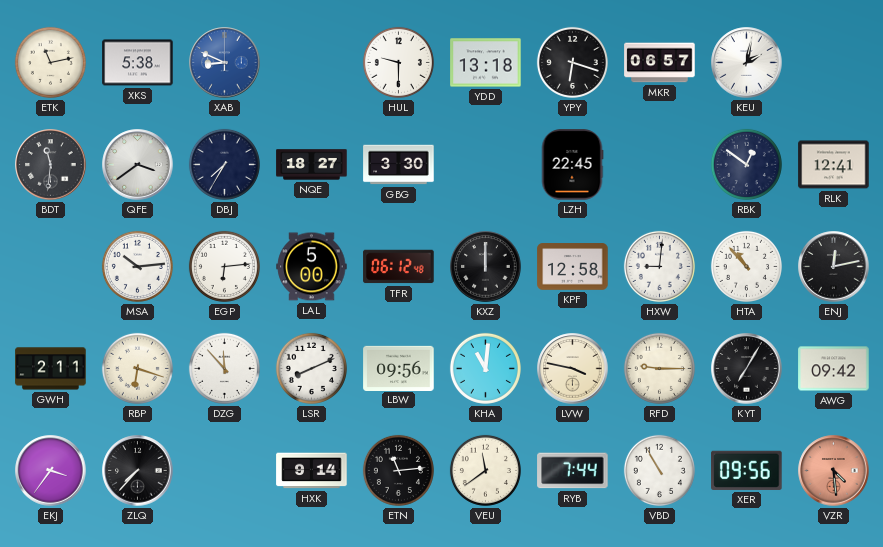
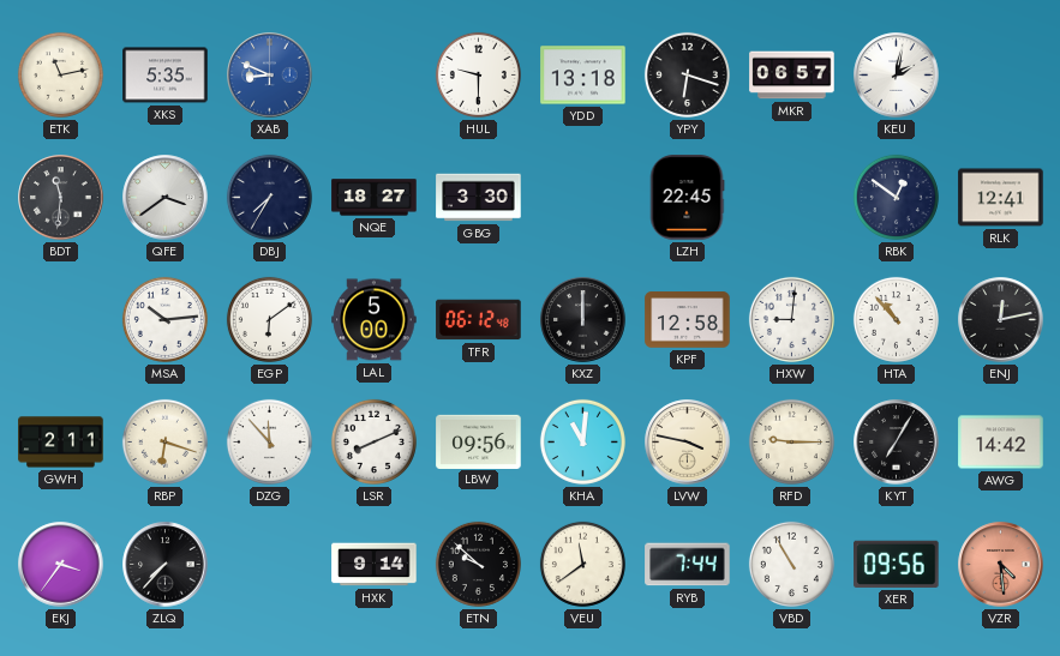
XKS: 5:38 -> 5:35
EGP: 6:14 -> 6:09
AWG: 09:42 -> 14:42
ETN: 11:14 -> 9:52
